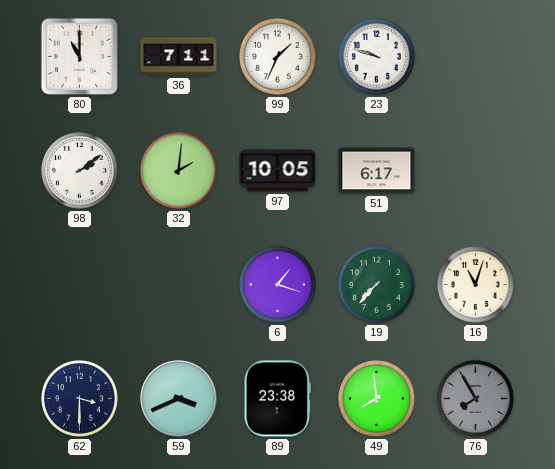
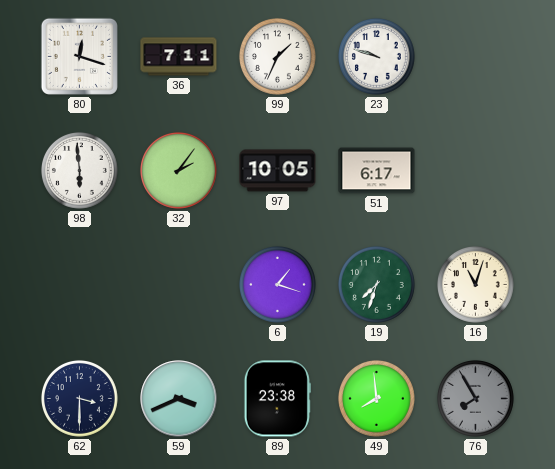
80: 11:00 -> 12:18
98: 2:09 -> 5:59
32: 2:01 -> 2:06
19: 7:37 -> 7:33
